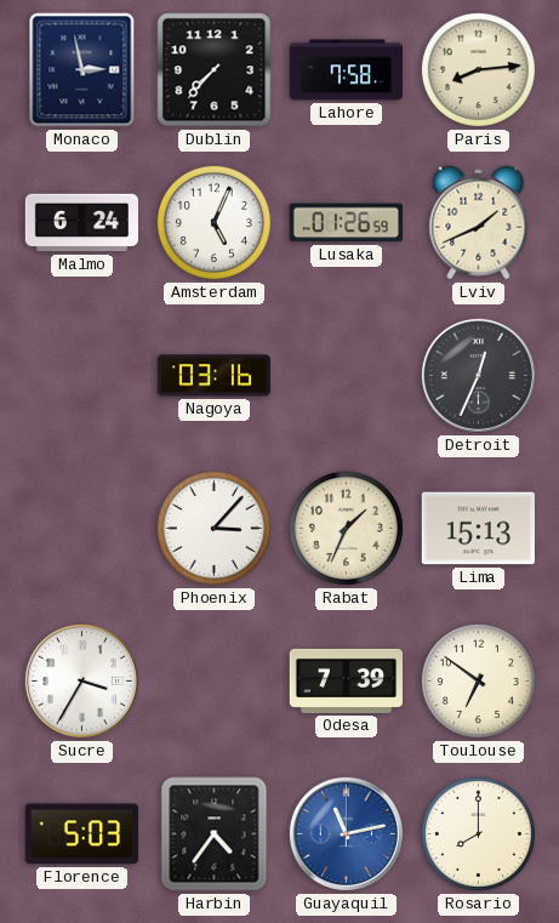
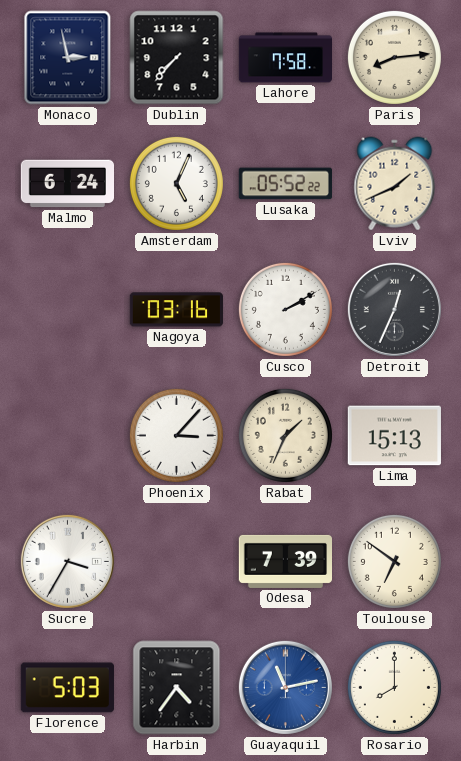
Lusaka: 01:26 -> 05:52
Cusco: none -> 2:10
